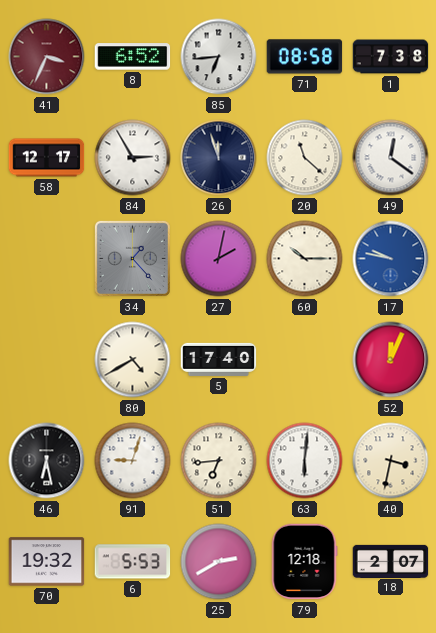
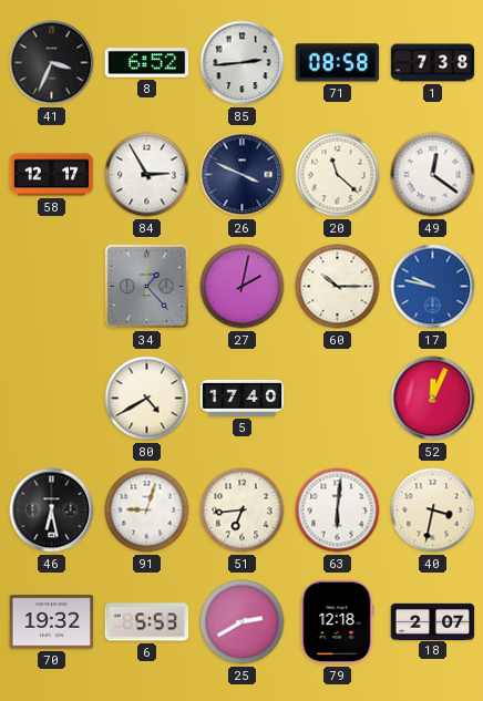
41 dial: burgundy -> black
85: 6:44 -> 2:44
26: 11:57 -> 3:49
